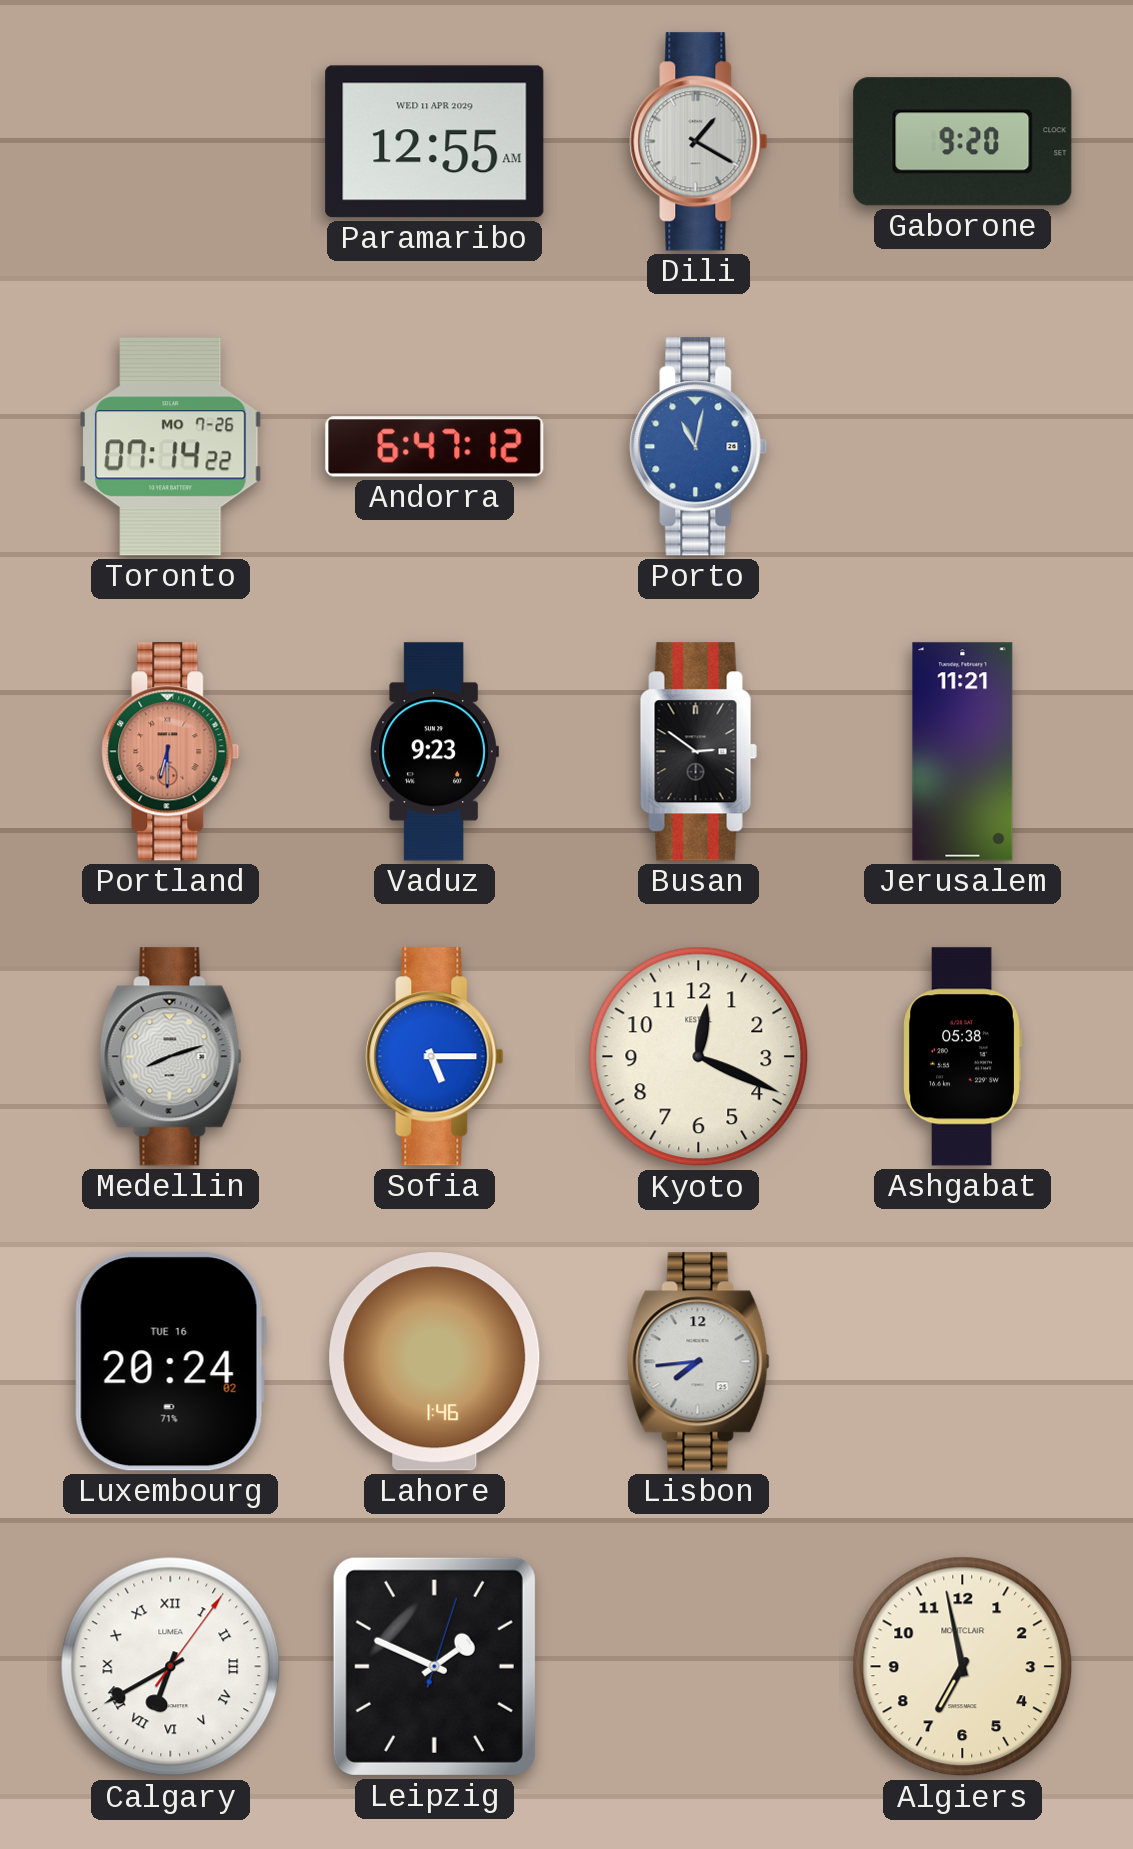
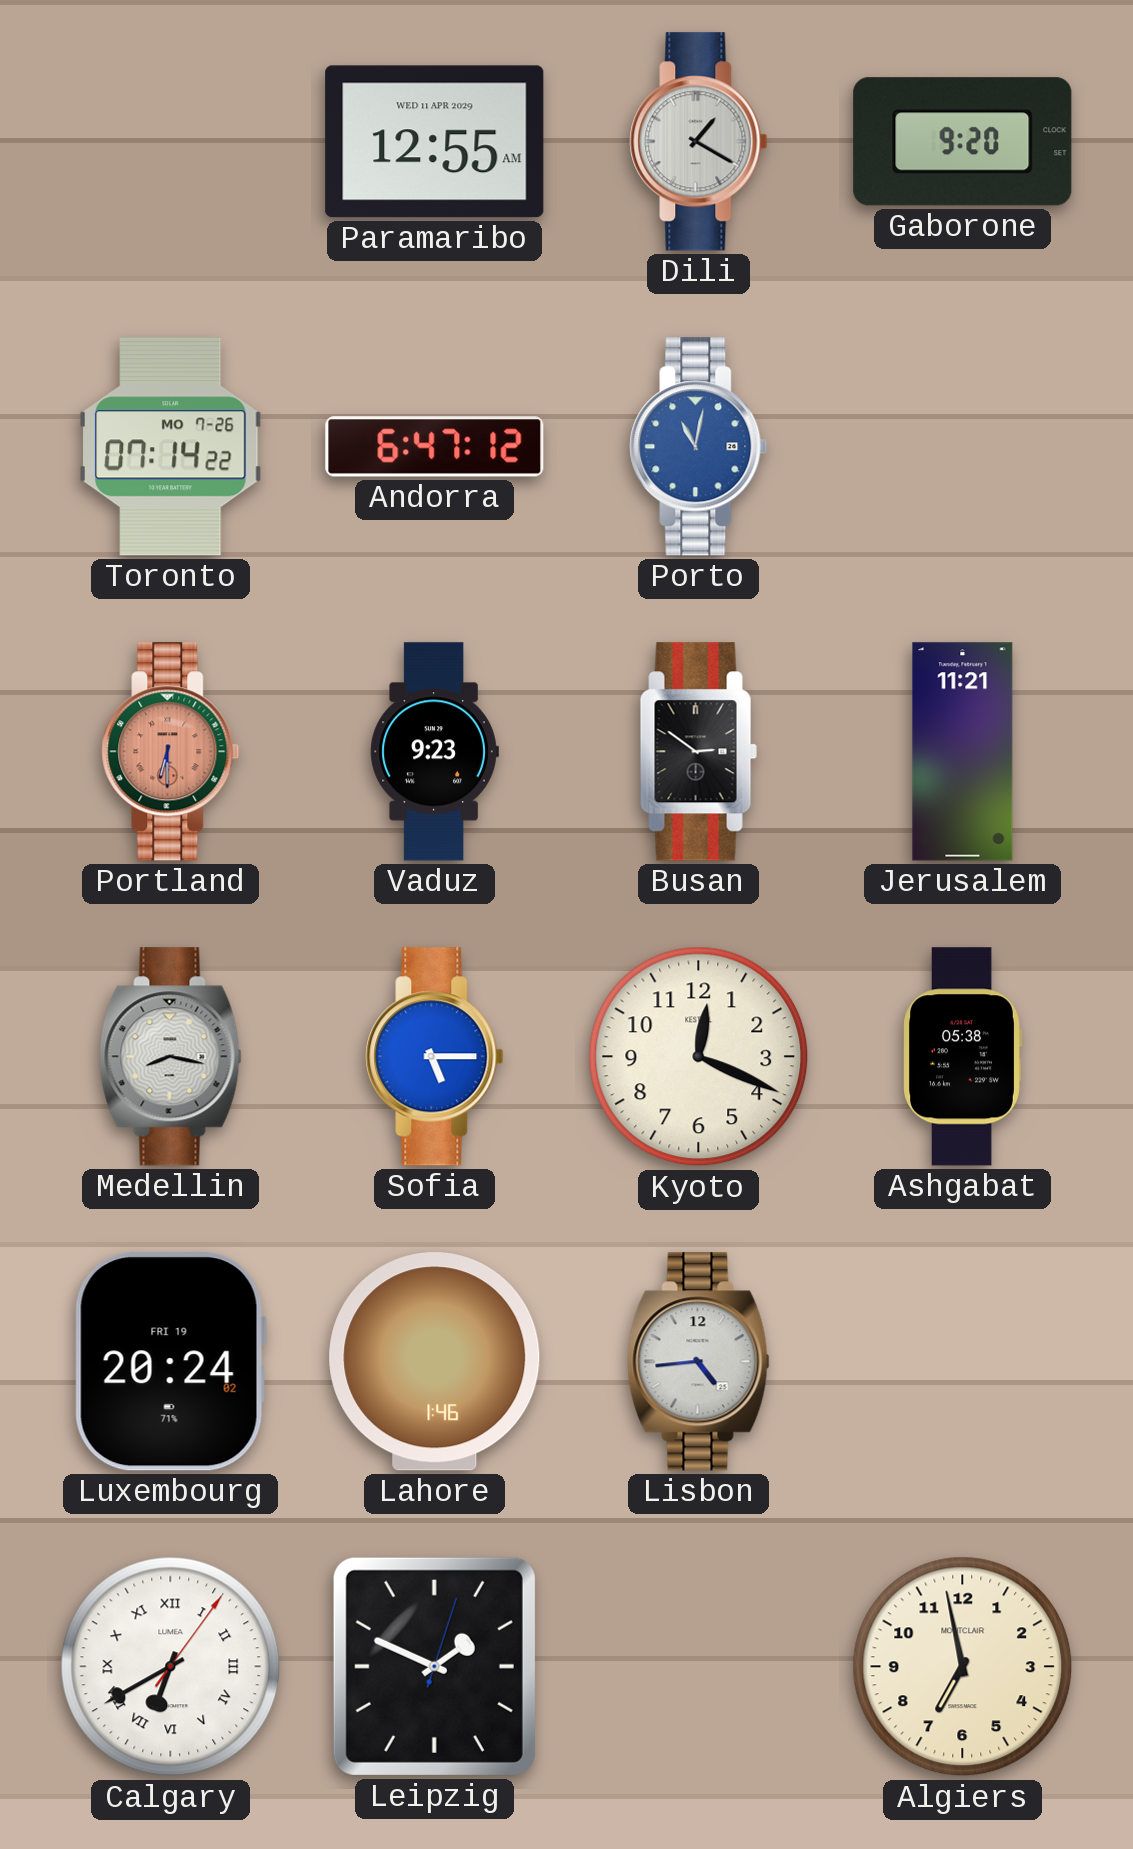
Medellin: 8:12 -> 8:17
Luxembourg date: TUE 16 -> FRI 19
Lisbon: 7:44 -> 4:44
